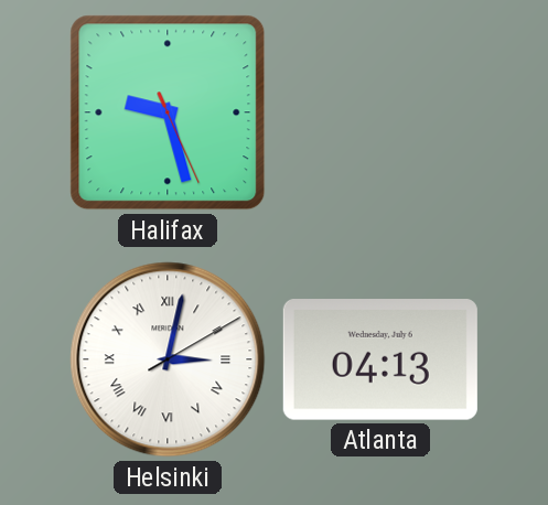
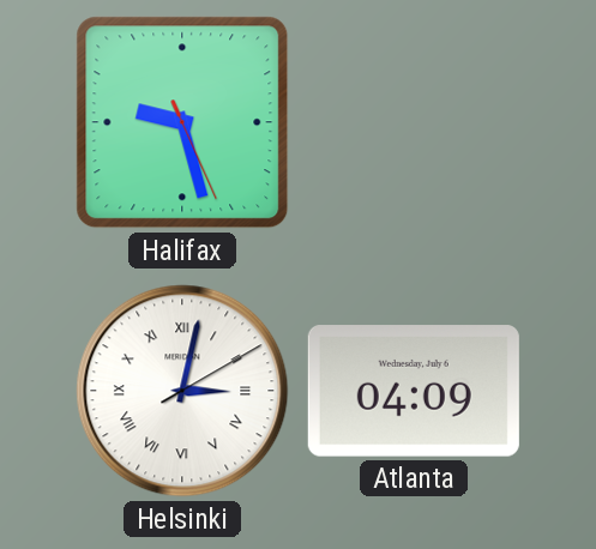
Atlanta: 04:13 -> 04:09
